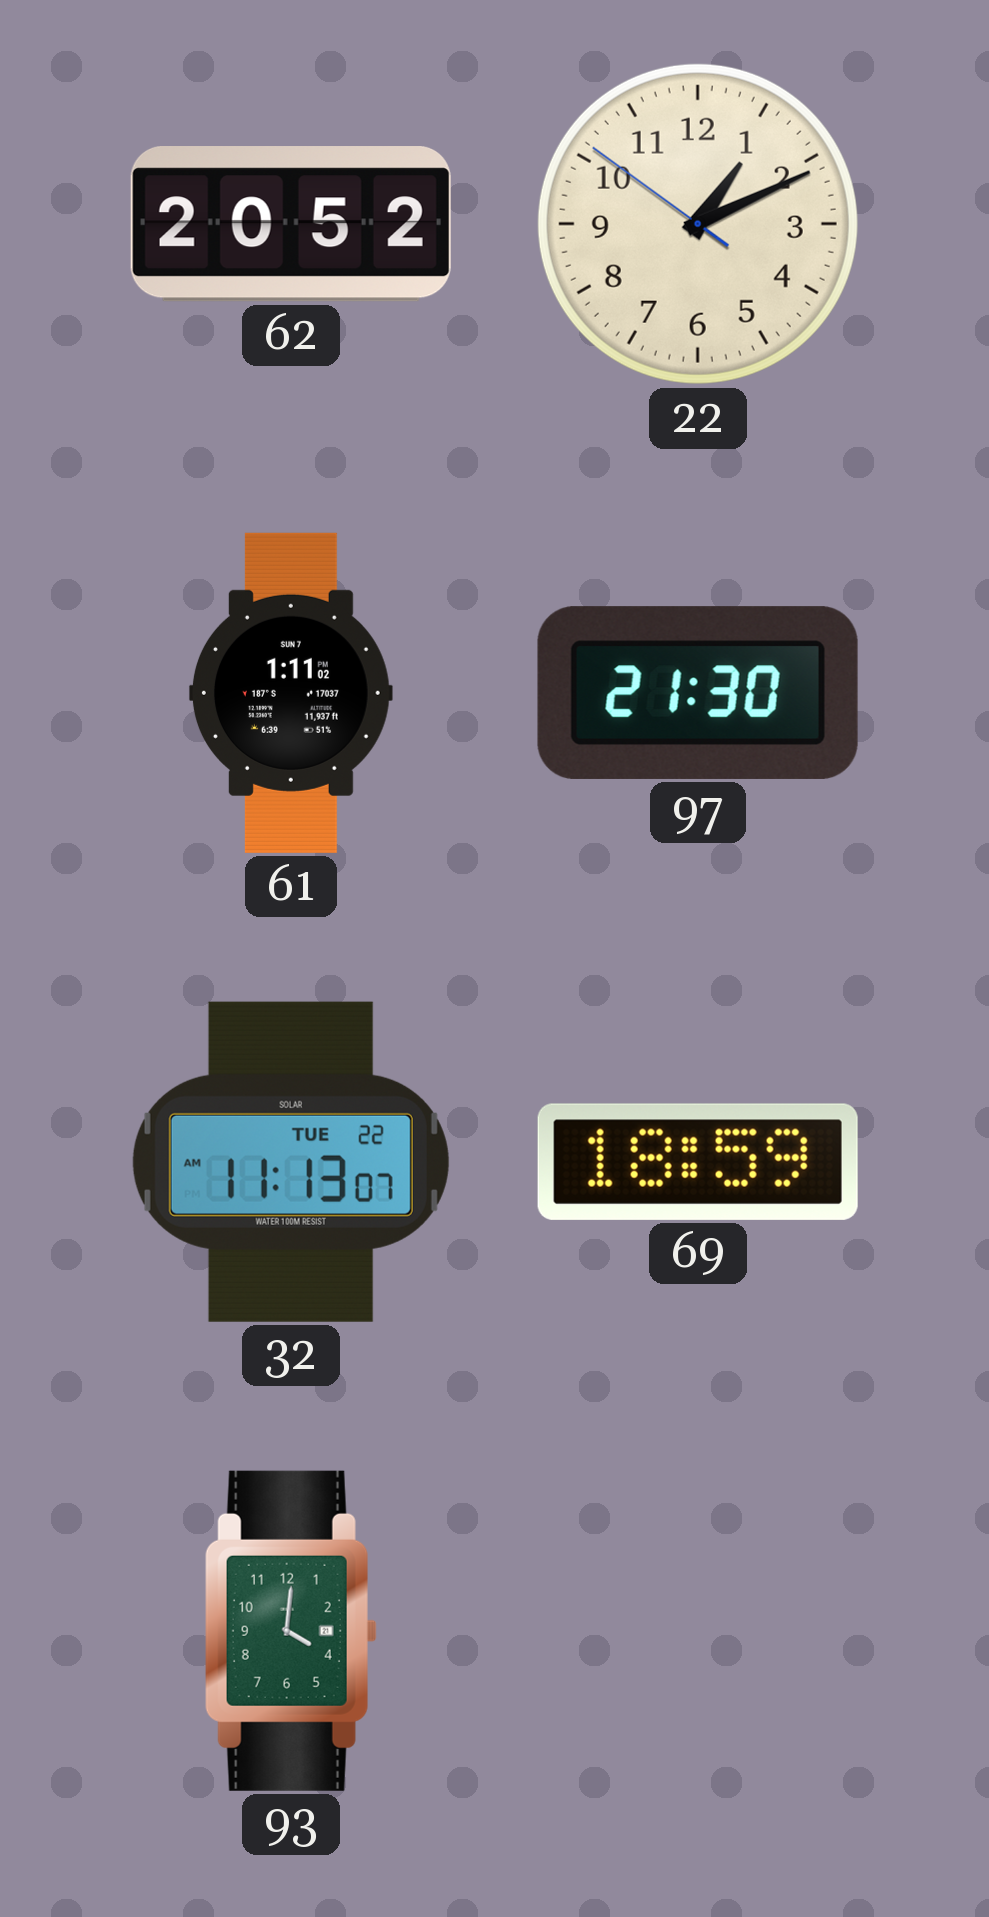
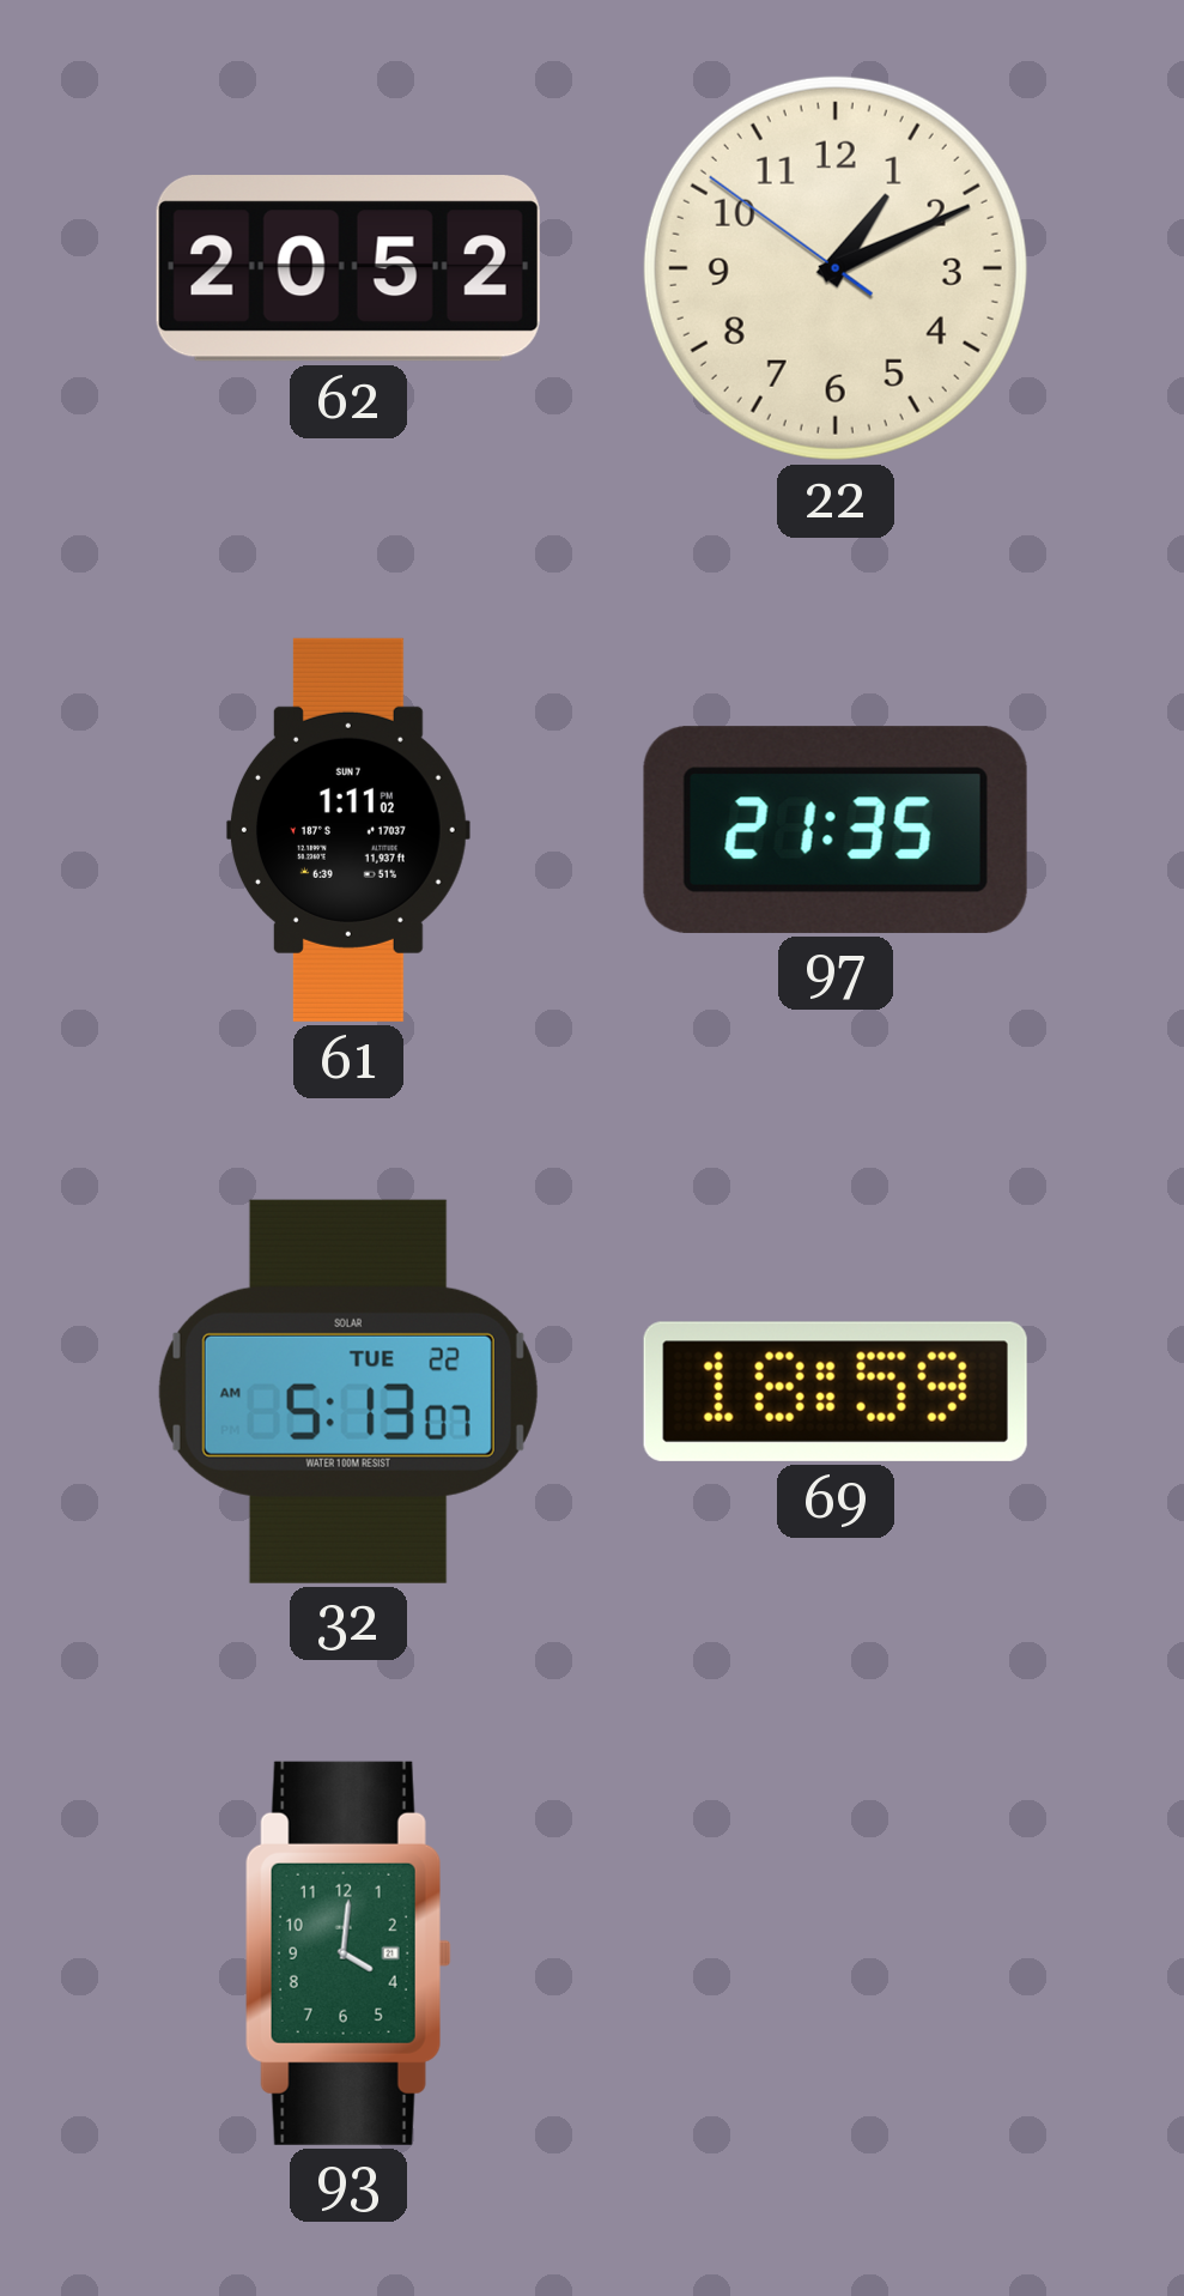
97: 21:30 -> 21:35
32: 11:13 -> 5:13
